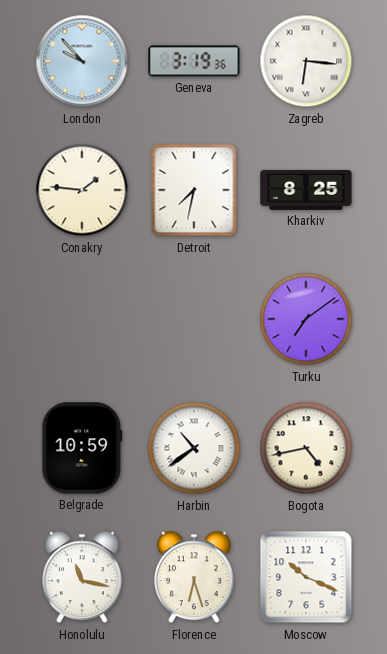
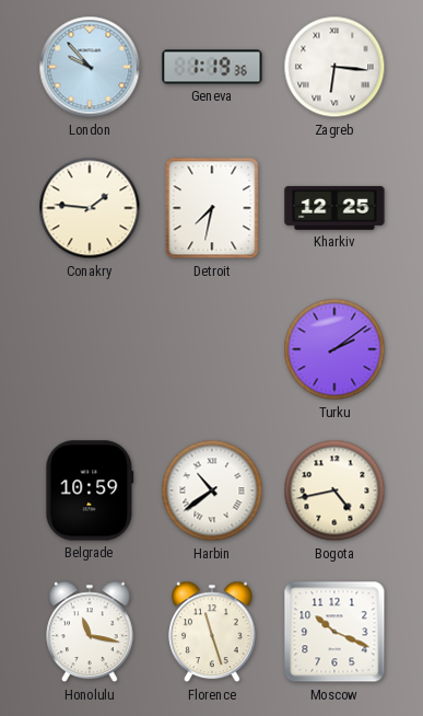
Geneva: 3:19 -> 1:19
Kharkiv: 8:25 -> 12:25
Turku: 7:09 -> 2:09
Florence: 6:27 -> 11:27
